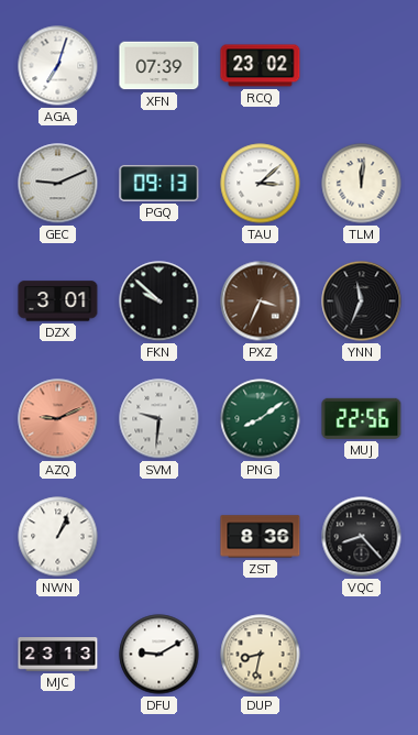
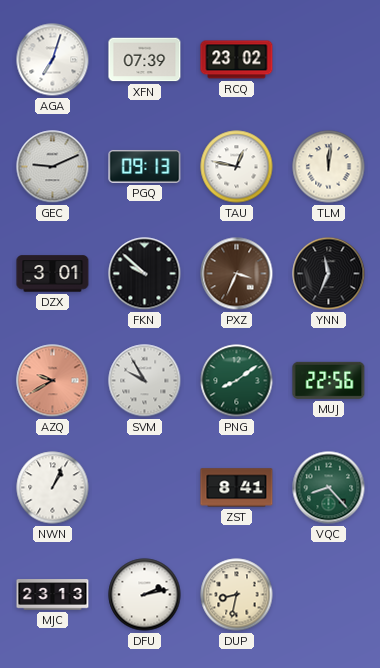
TAU: 3:08 -> 12:47
AZQ: 9:11 -> 9:40
SVM: 9:31 -> 9:55
ZST: 8:36 -> 8:41
VQC dial: black -> green
DFU: 9:10 -> 2:13
